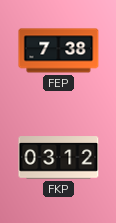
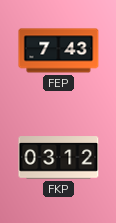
FEP: 7:38 -> 7:43
